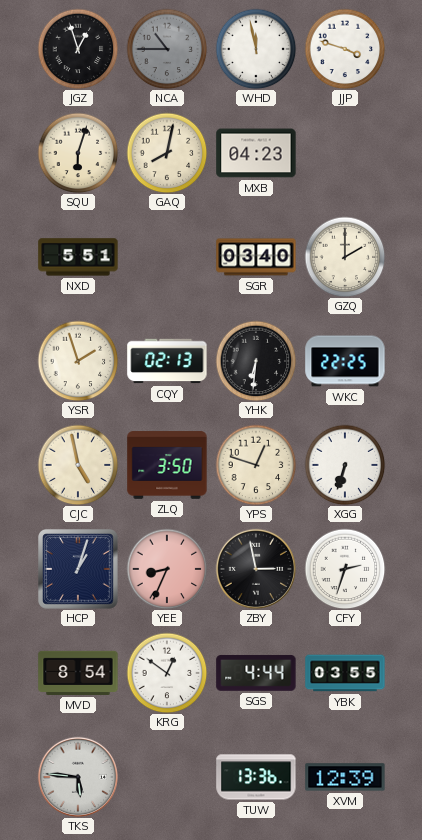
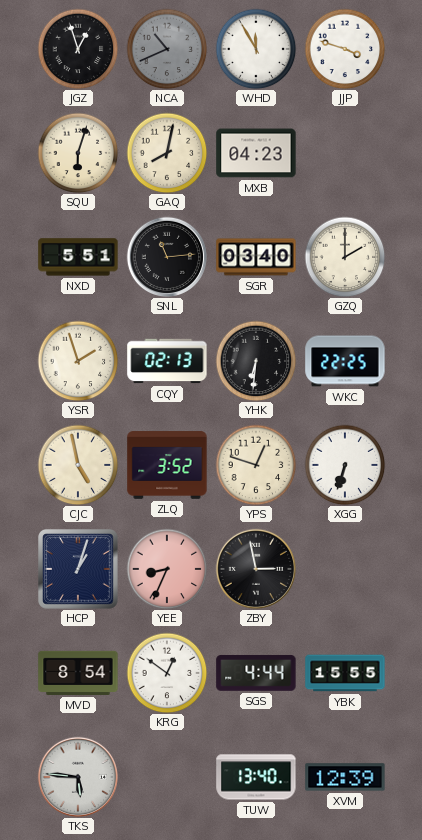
NCA: 10:45 -> 10:41
WHD: 11:58 -> 11:55
SNL: none -> 11:14
ZLQ: 3:50 -> 3:52
CFY: 2:33 -> none
YBK: 03:55 -> 15:55
TUW: 13:36 -> 13:40
